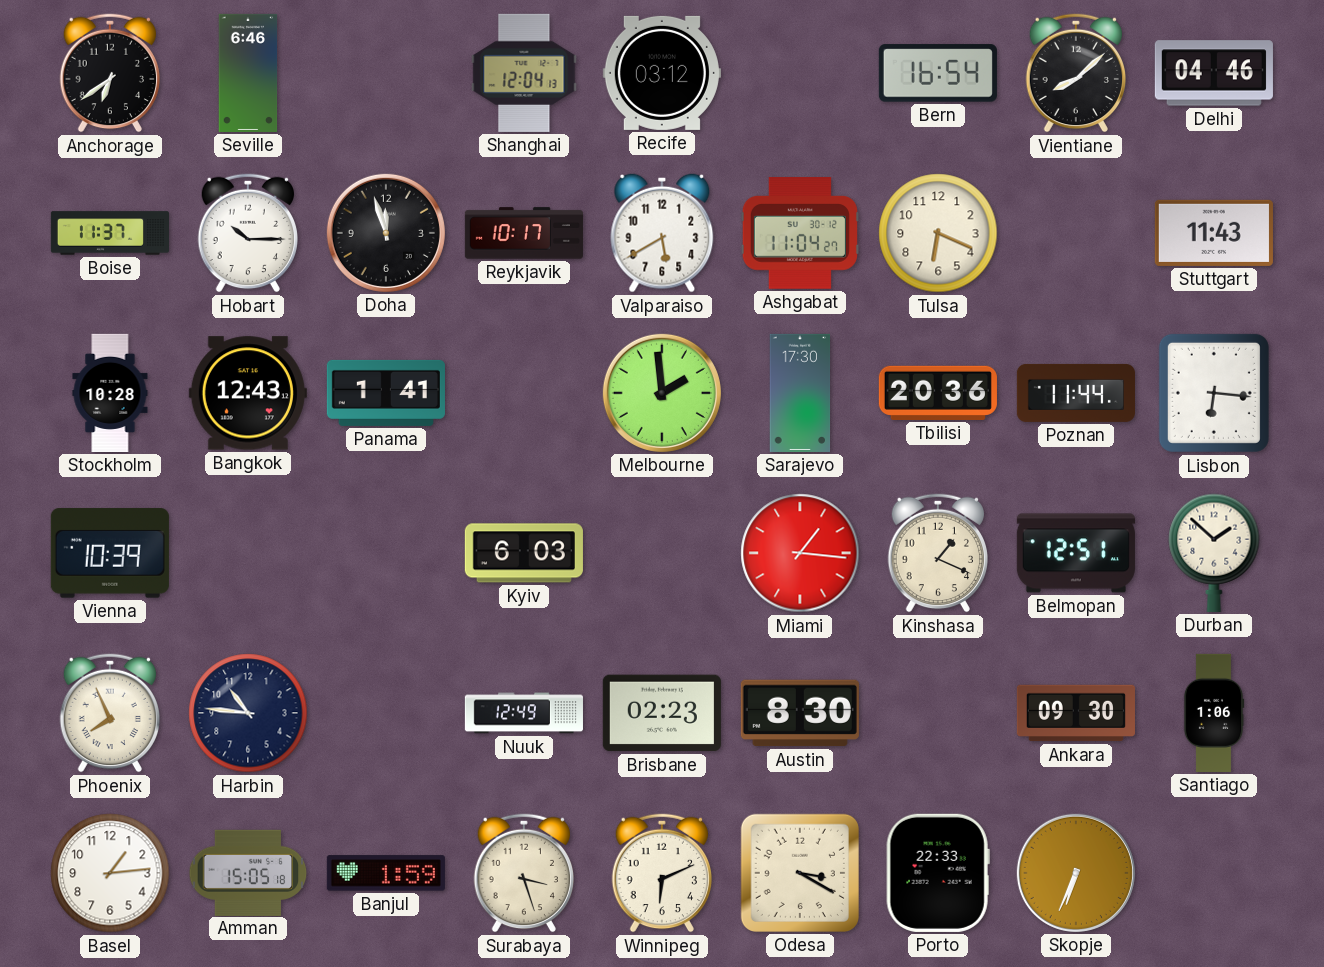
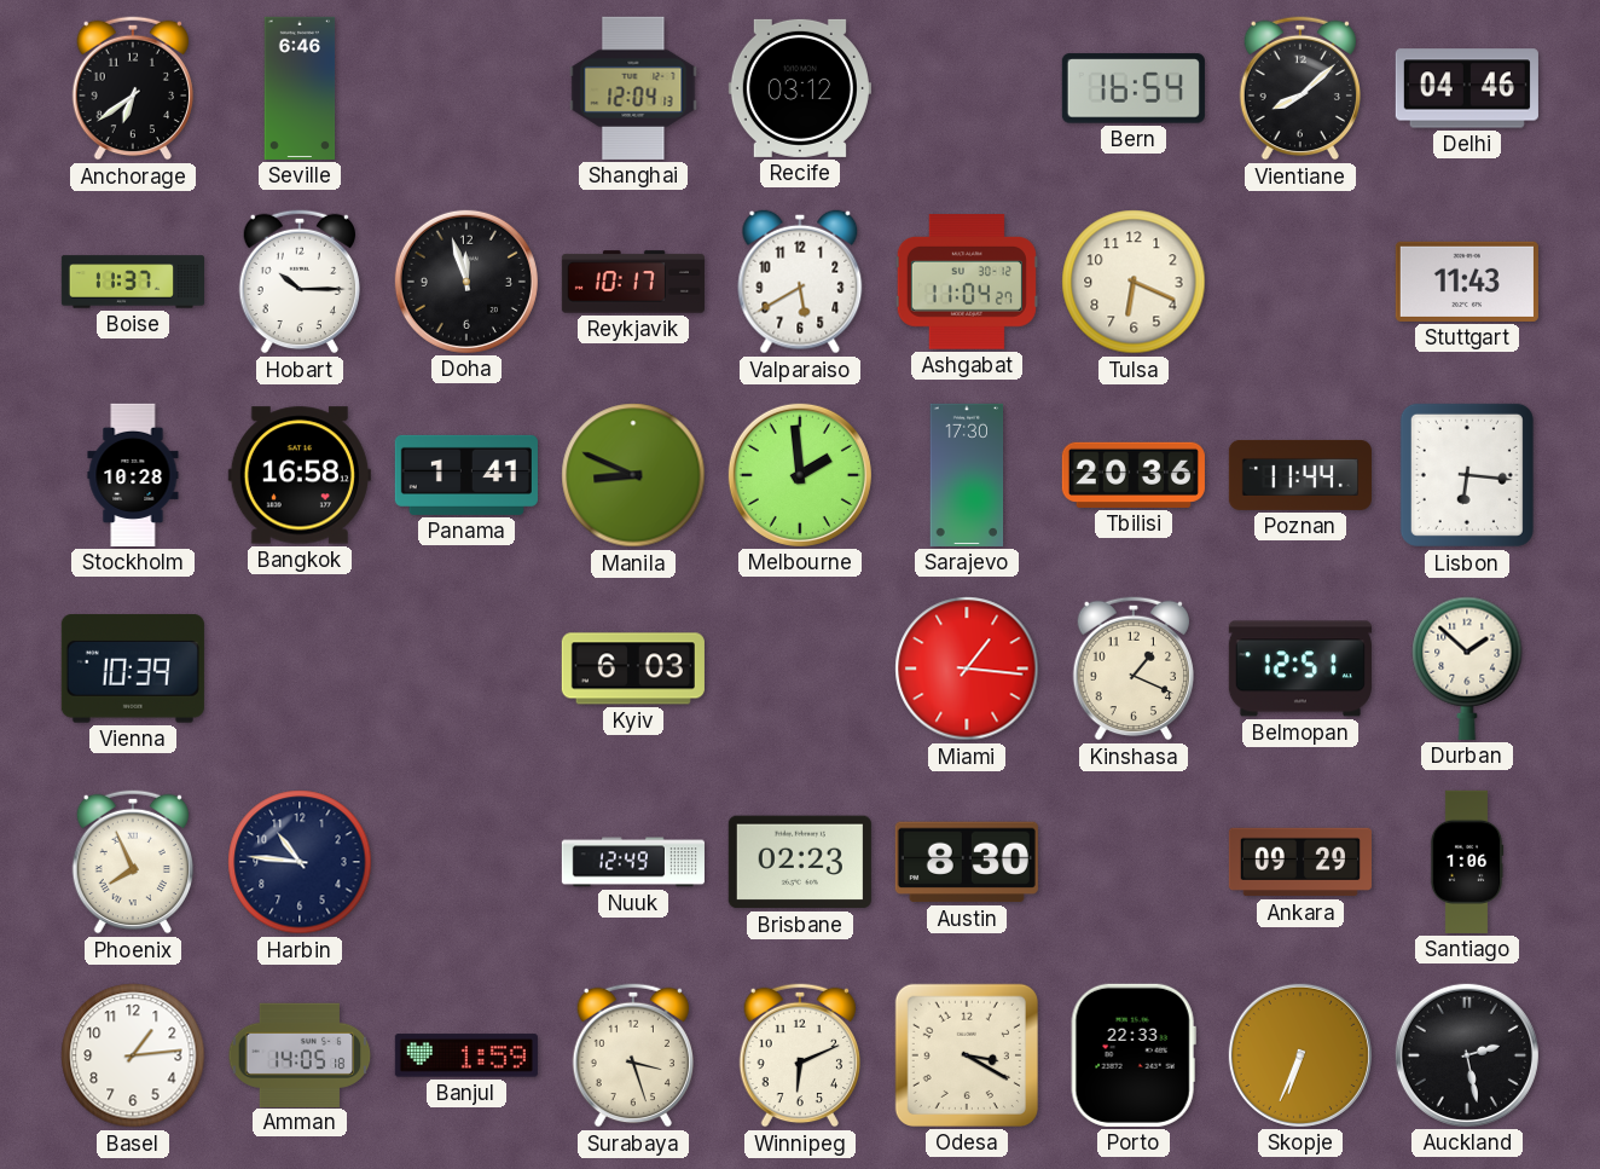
Bangkok: 12:43 -> 16:58
Manila: none -> 8:49
Ankara: 09:30 -> 09:29
Amman: 15:05 -> 14:05
Auckland: none -> 2:28
